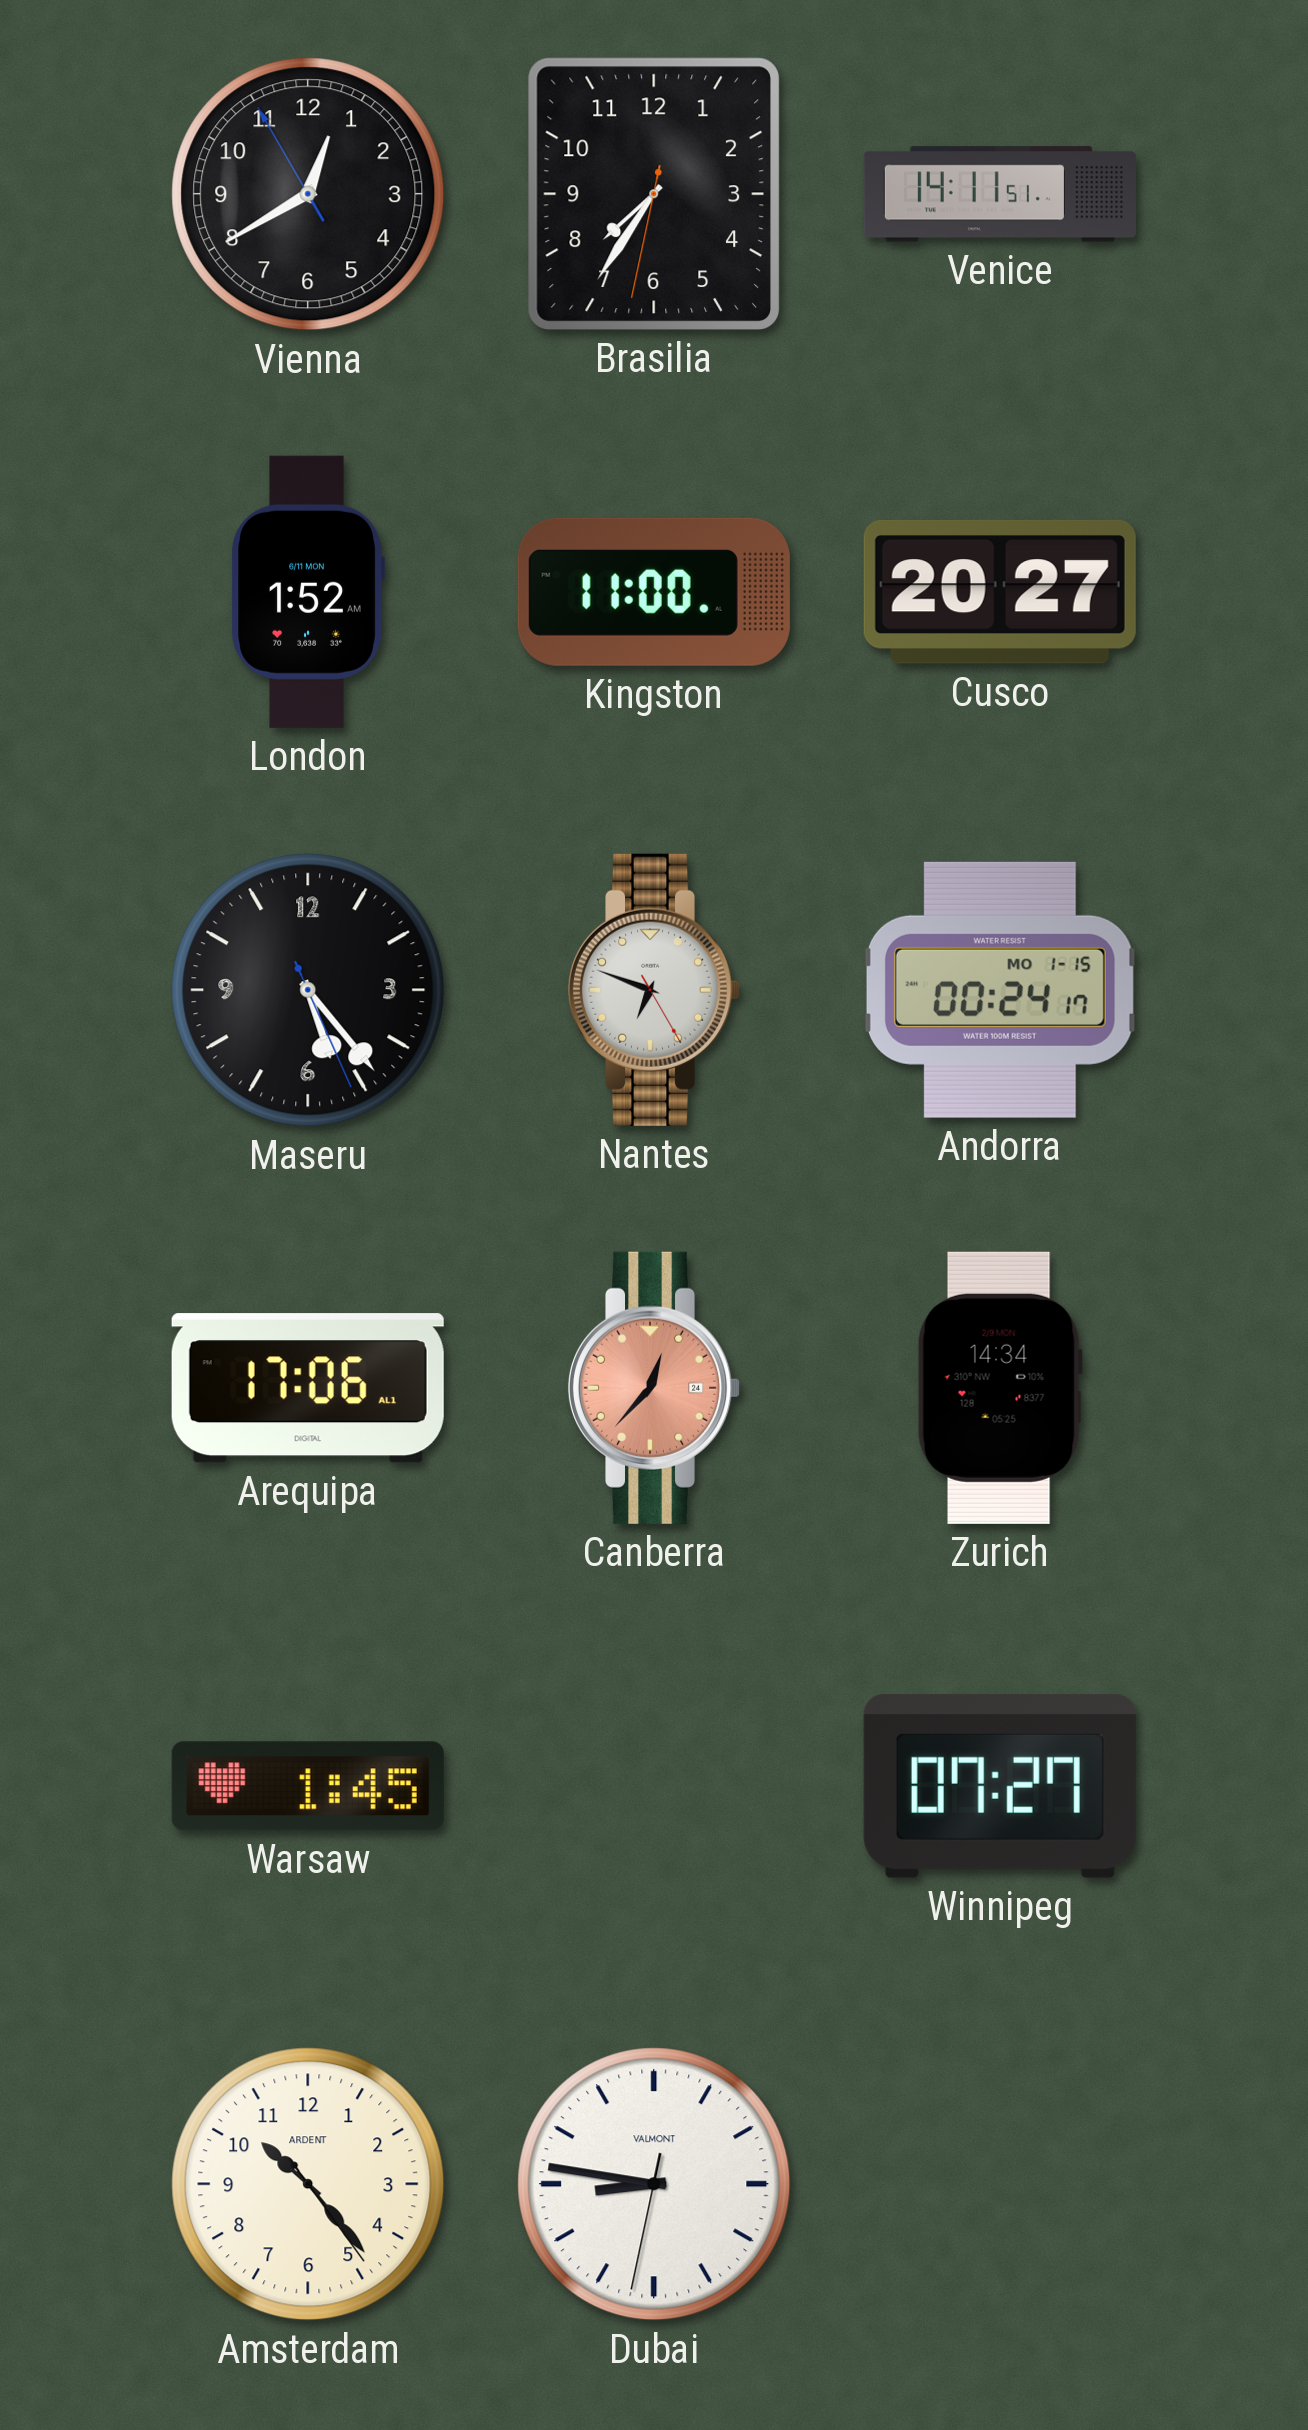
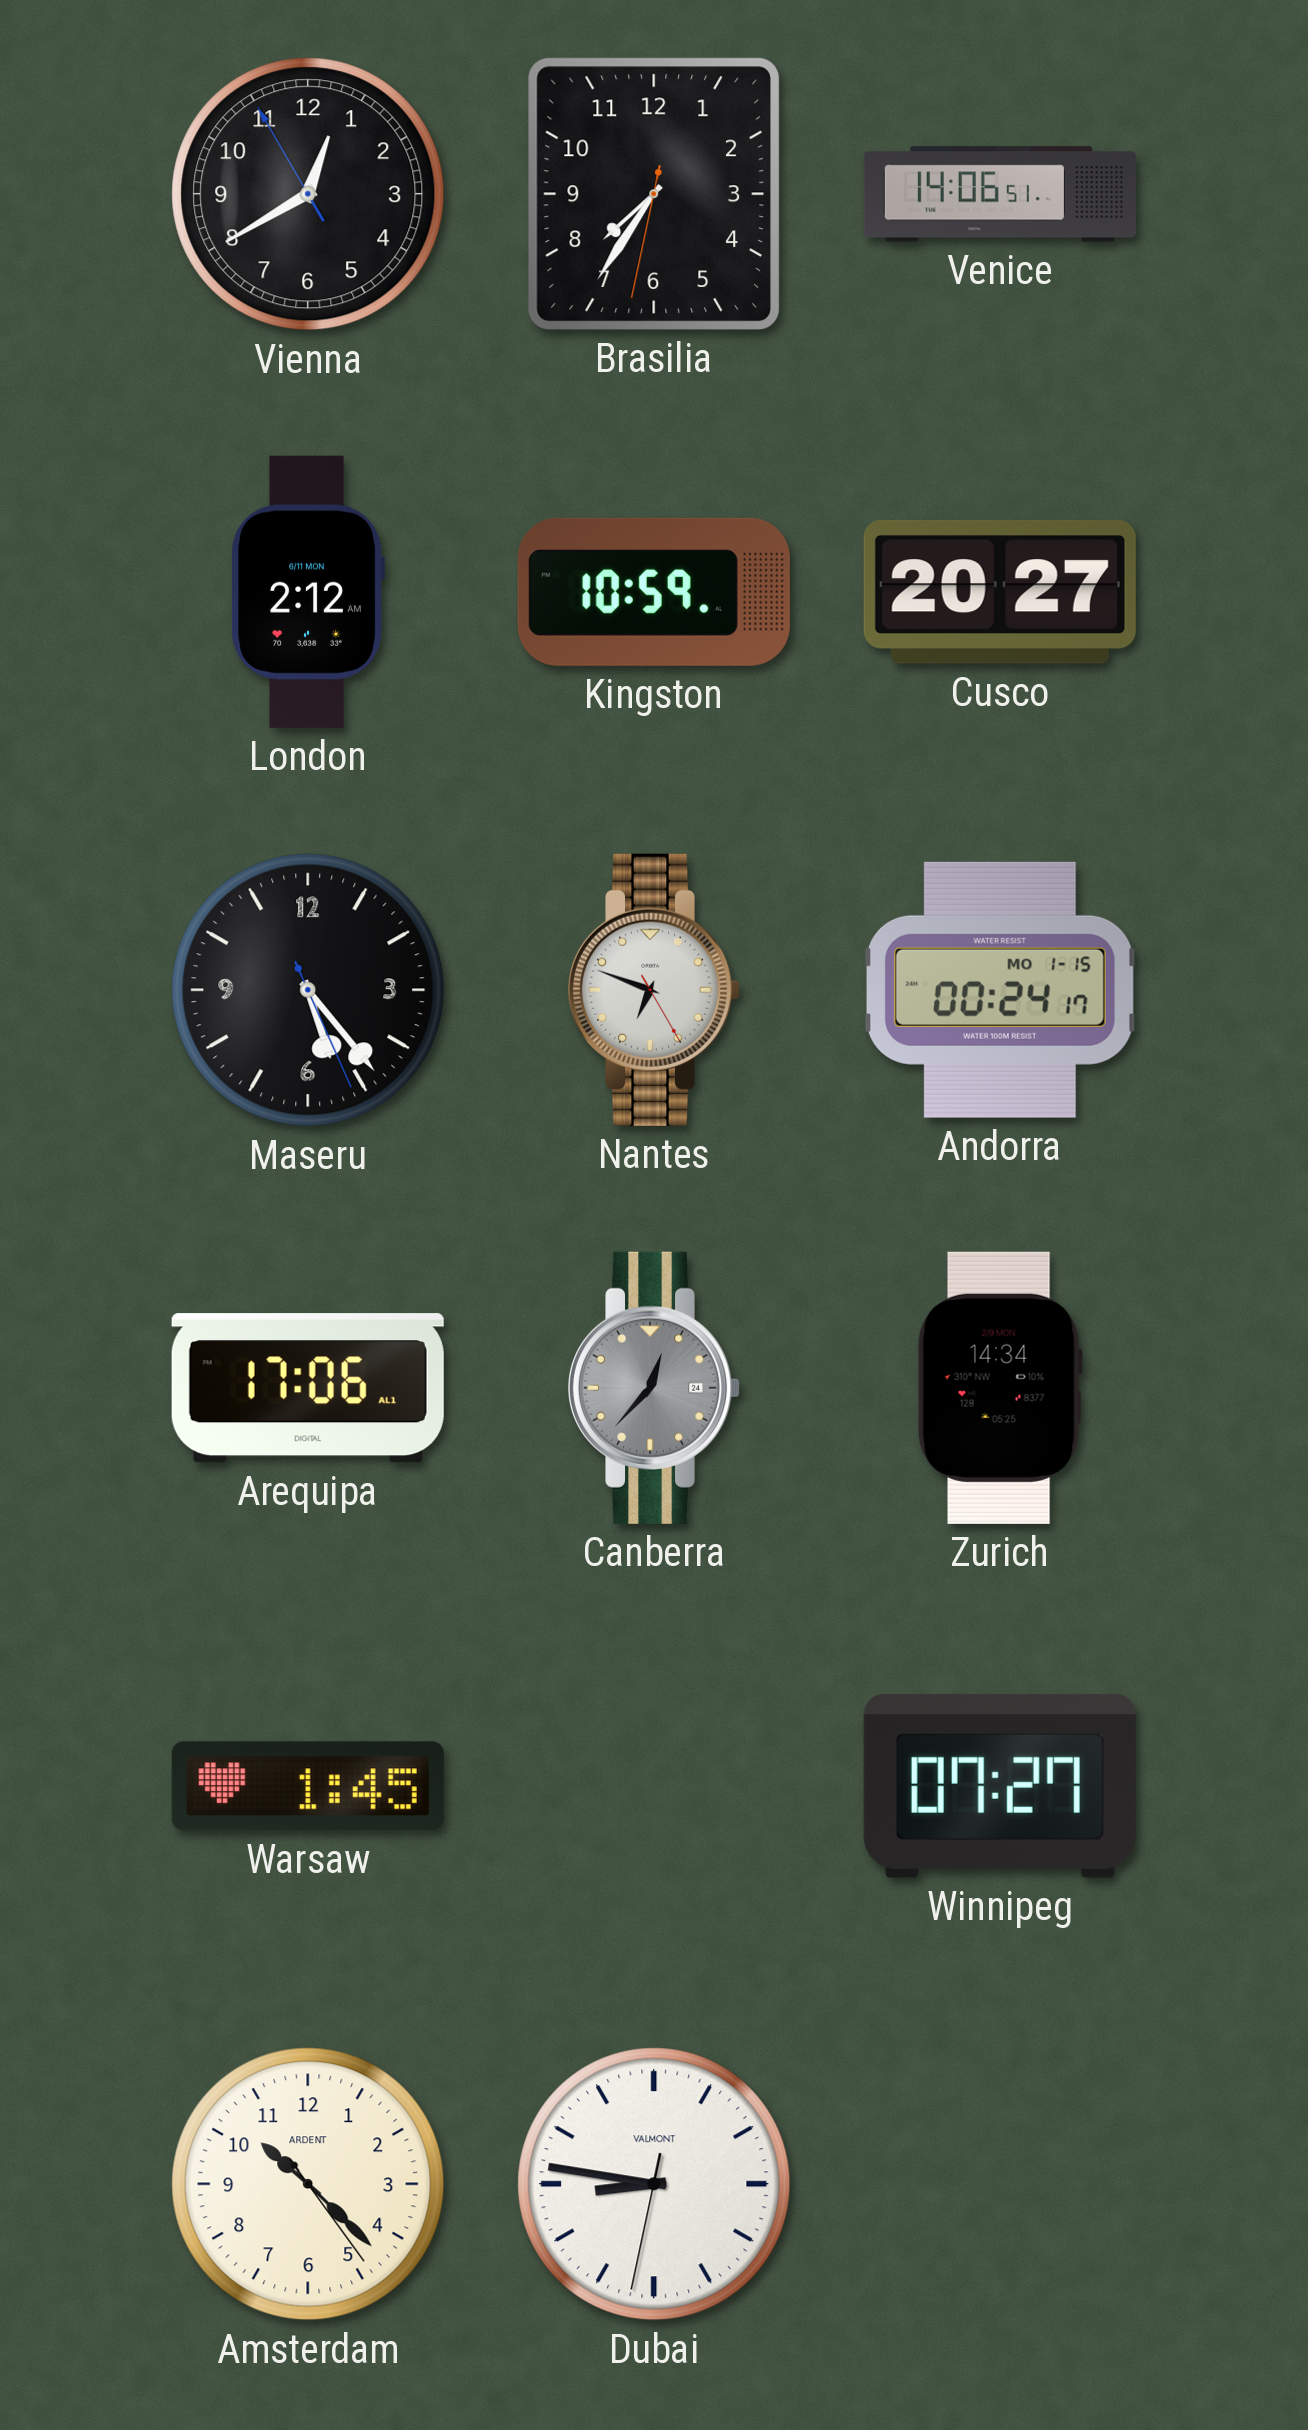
Venice: 14:11 -> 14:06
London: 1:52 -> 2:12
Kingston: 11:00 -> 10:59
Canberra dial: salmon -> grey
Amsterdam: 10:23 -> 10:22
